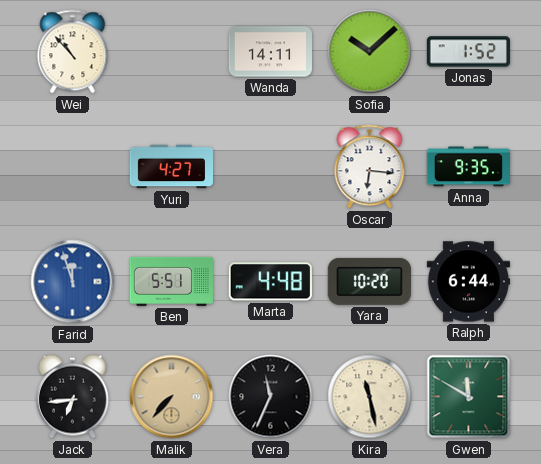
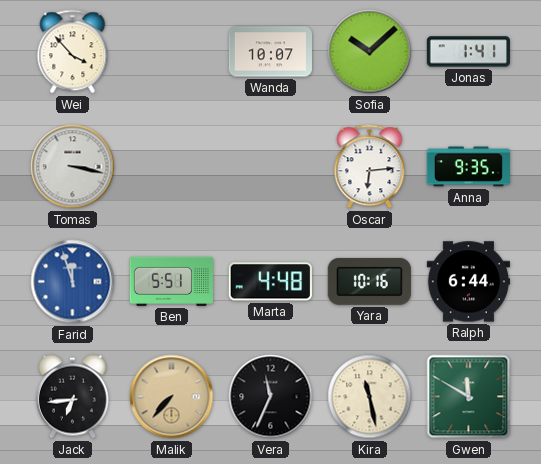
Wei: 10:53 -> 3:53
Wanda: 14:11 -> 10:07
Jonas: 1:52 -> 1:41
Tomas: none -> 3:17
Yuri: 4:27 -> none
Oscar: 6:16 -> 6:14
Yara: 10:20 -> 10:16
